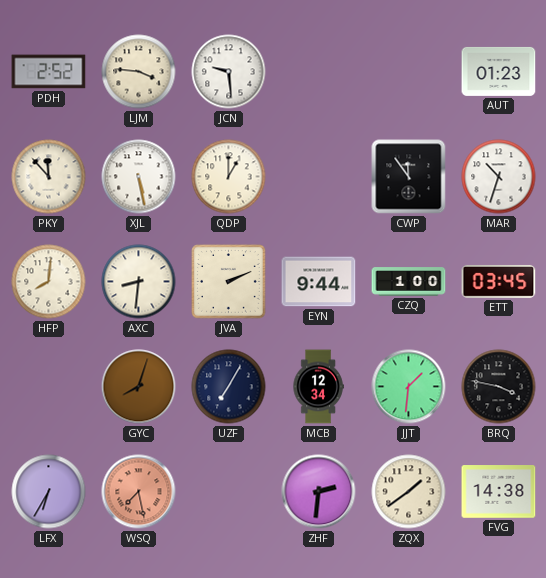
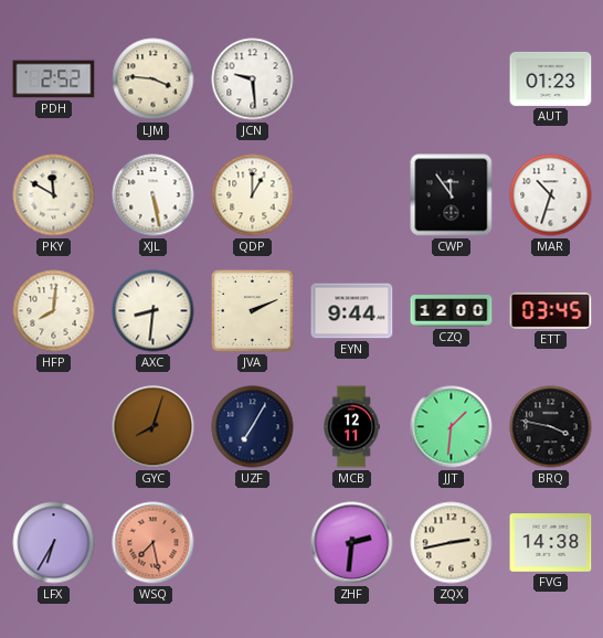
PKY: 11:53 -> 11:50
CZQ: 1:00 -> 12:00
MCB: 12:34 -> 12:11
ZQX: 1:39 -> 2:43
